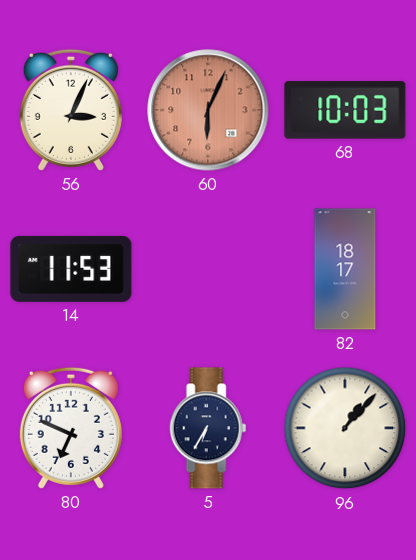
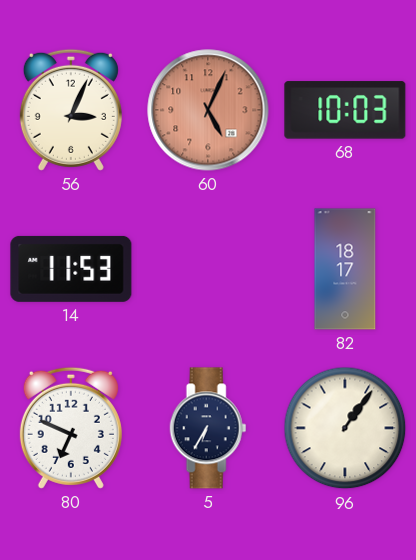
60: 6:04 -> 5:04
96: 1:07 -> 1:06
